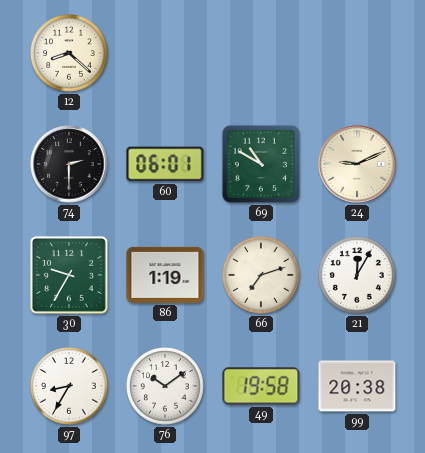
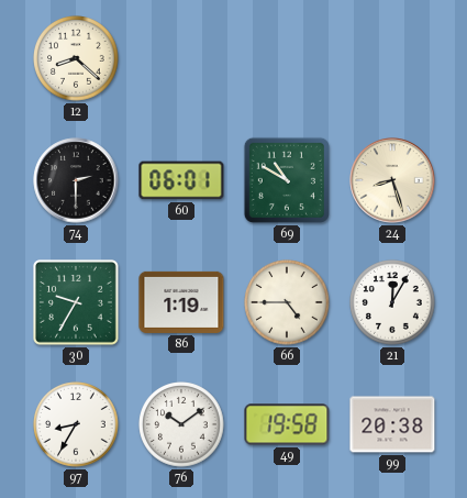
24: 9:11 -> 8:27
66: 7:12 -> 4:45
